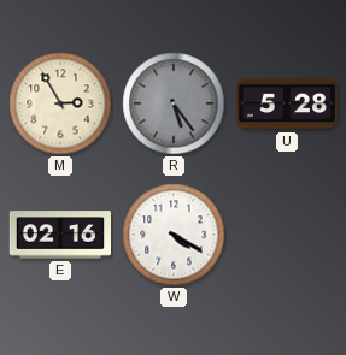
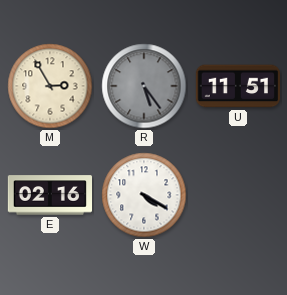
U: 5:28 -> 11:51
